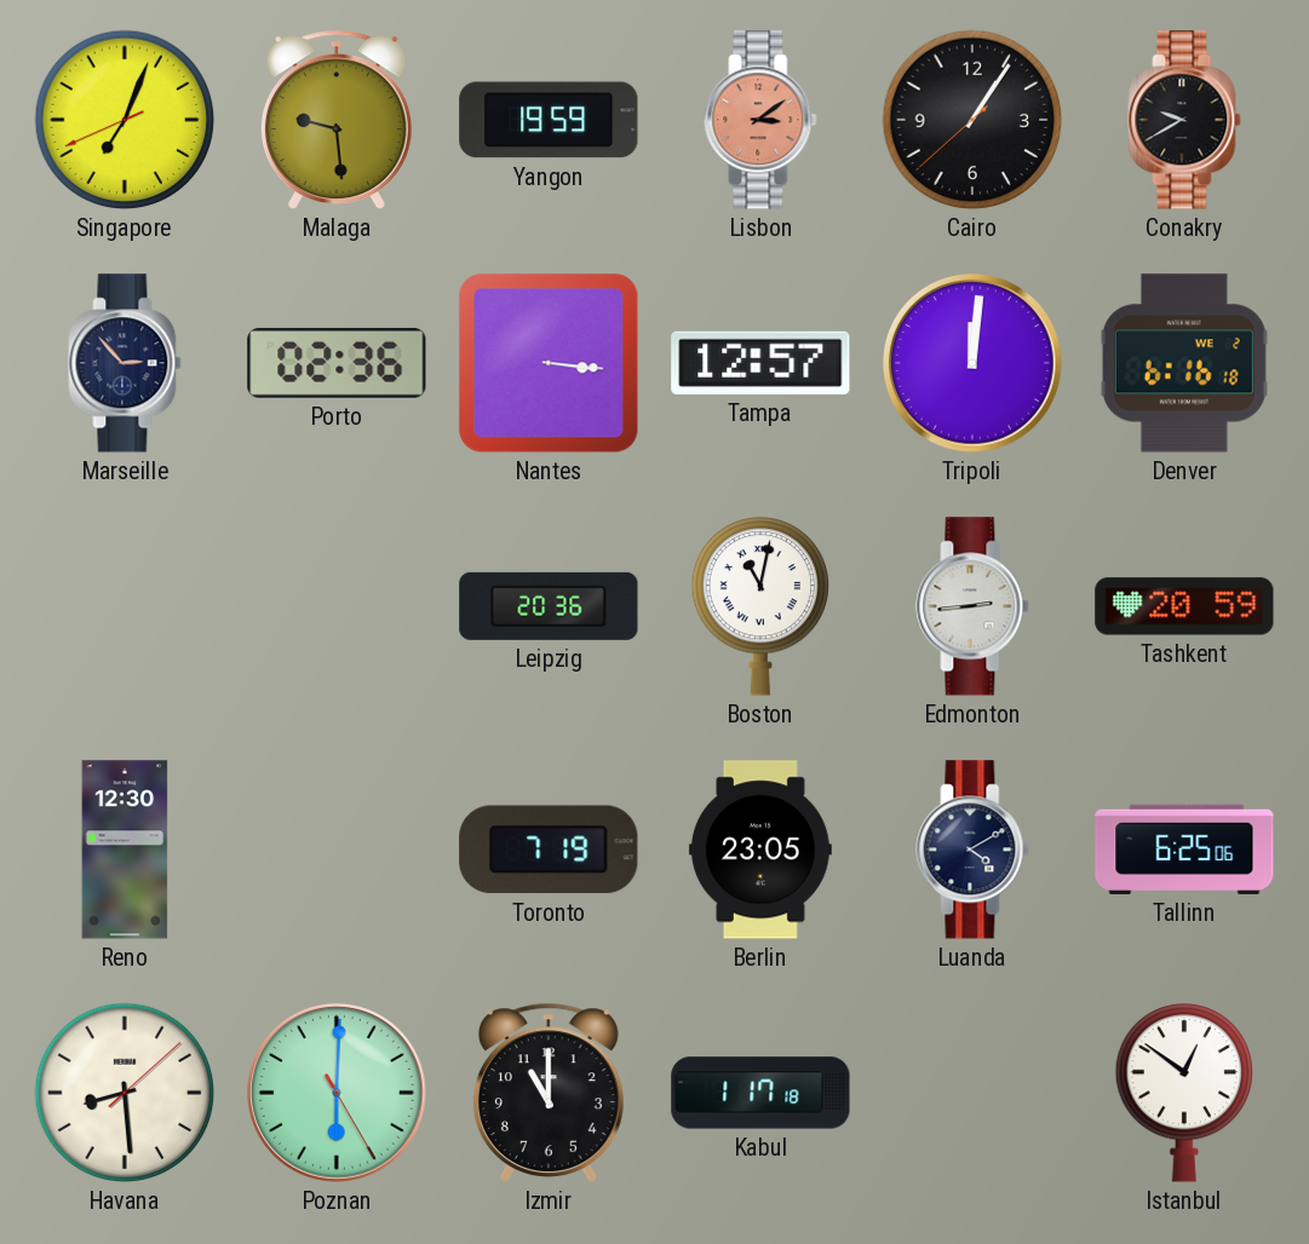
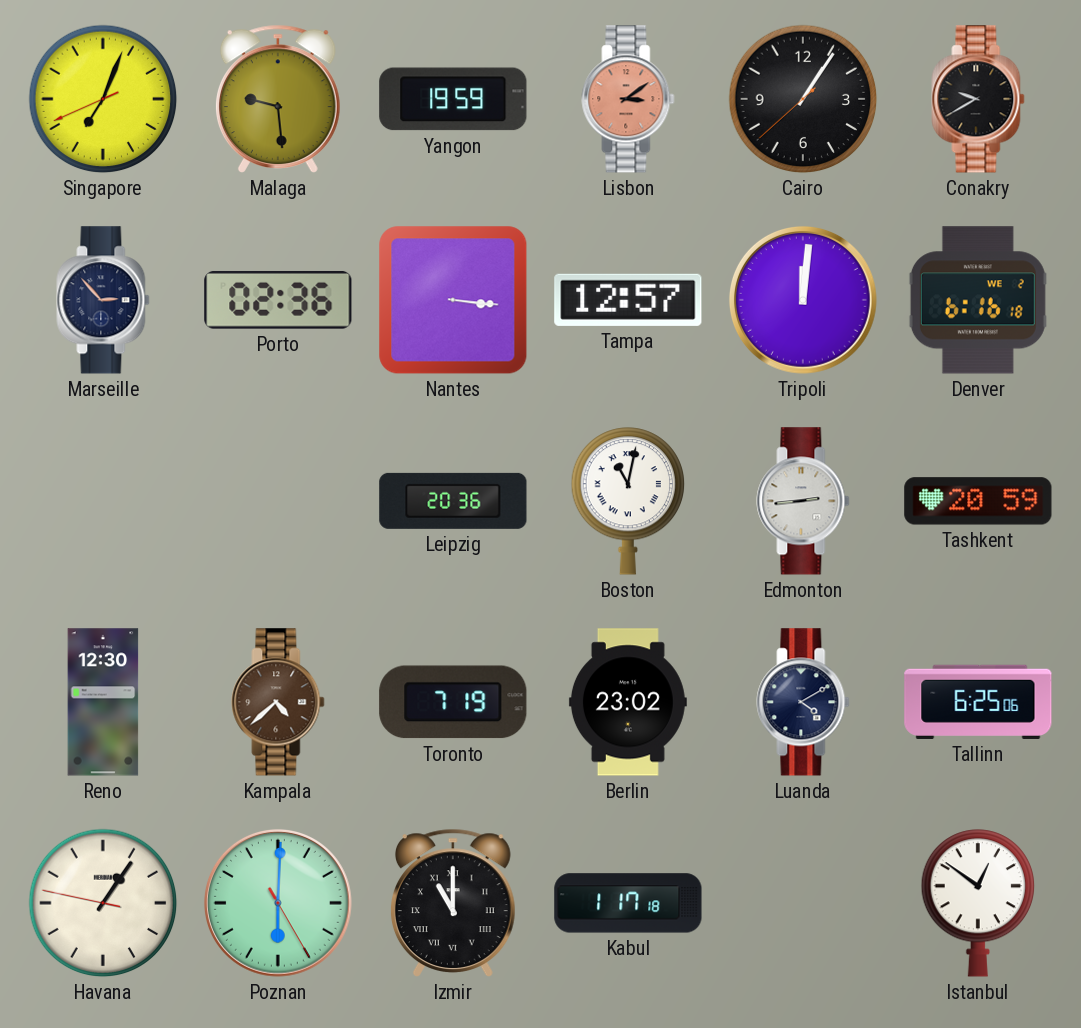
Kampala: none -> 4:38
Berlin: 23:05 -> 23:02
Havana: 8:29 -> 1:05
Izmir numerals: Arabic -> Roman
